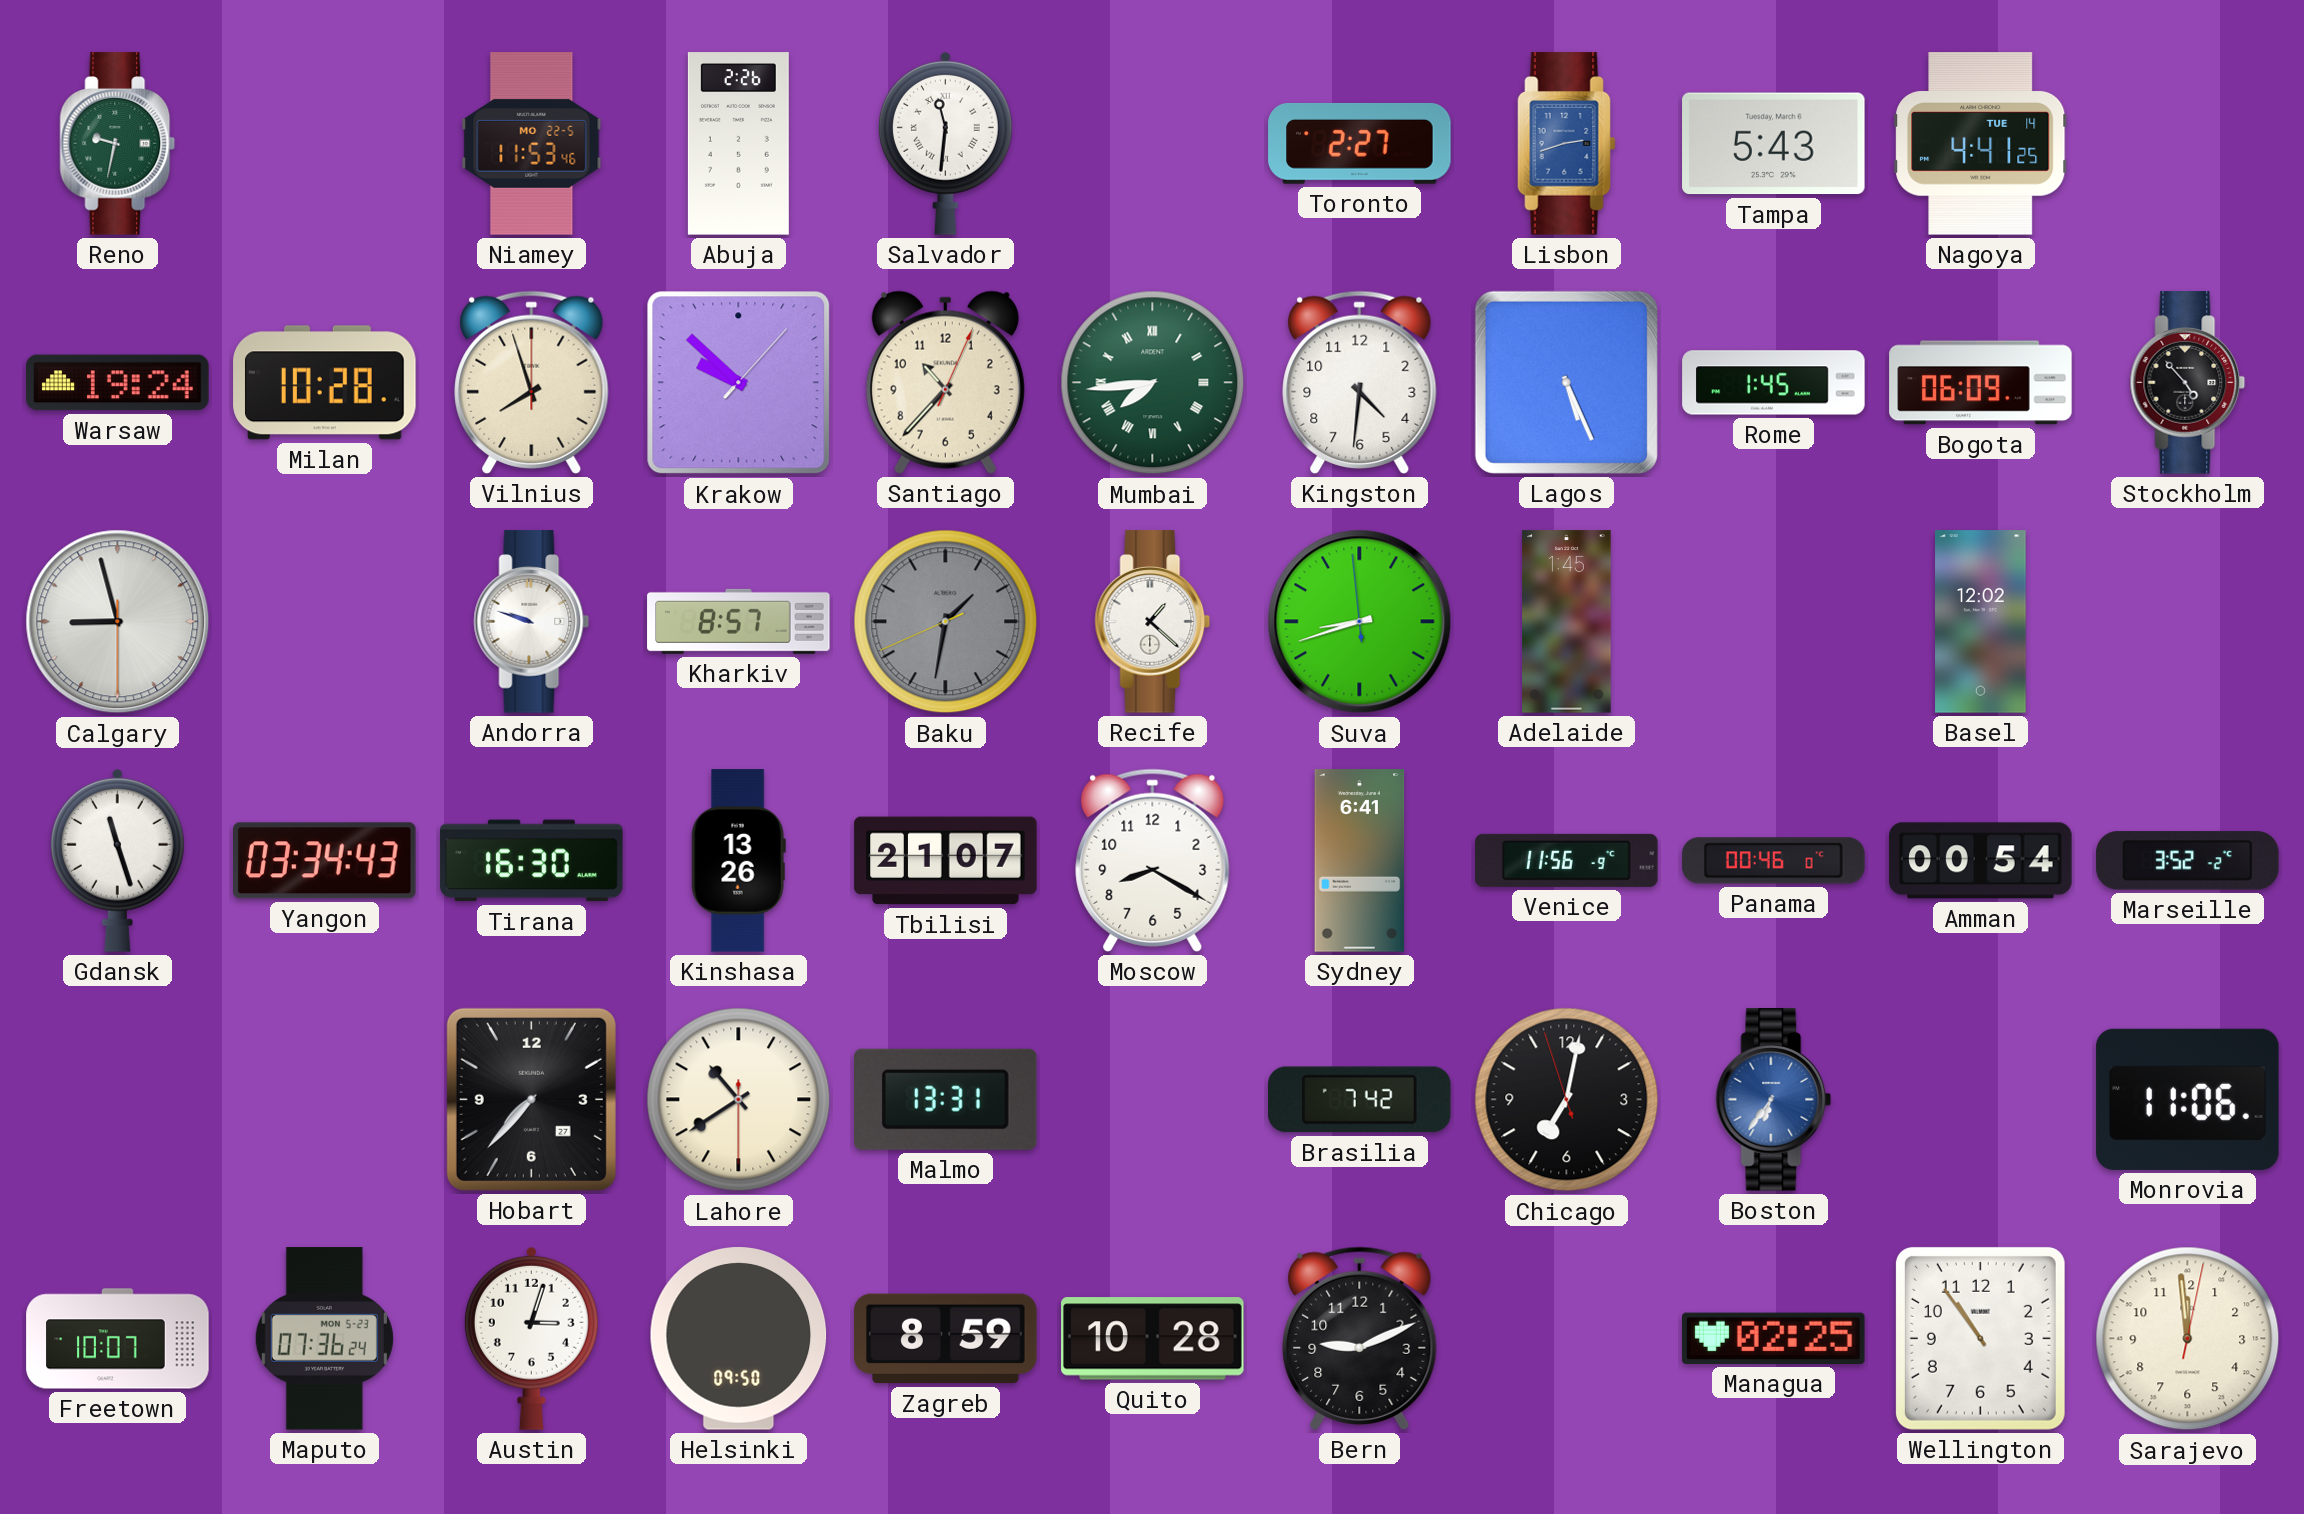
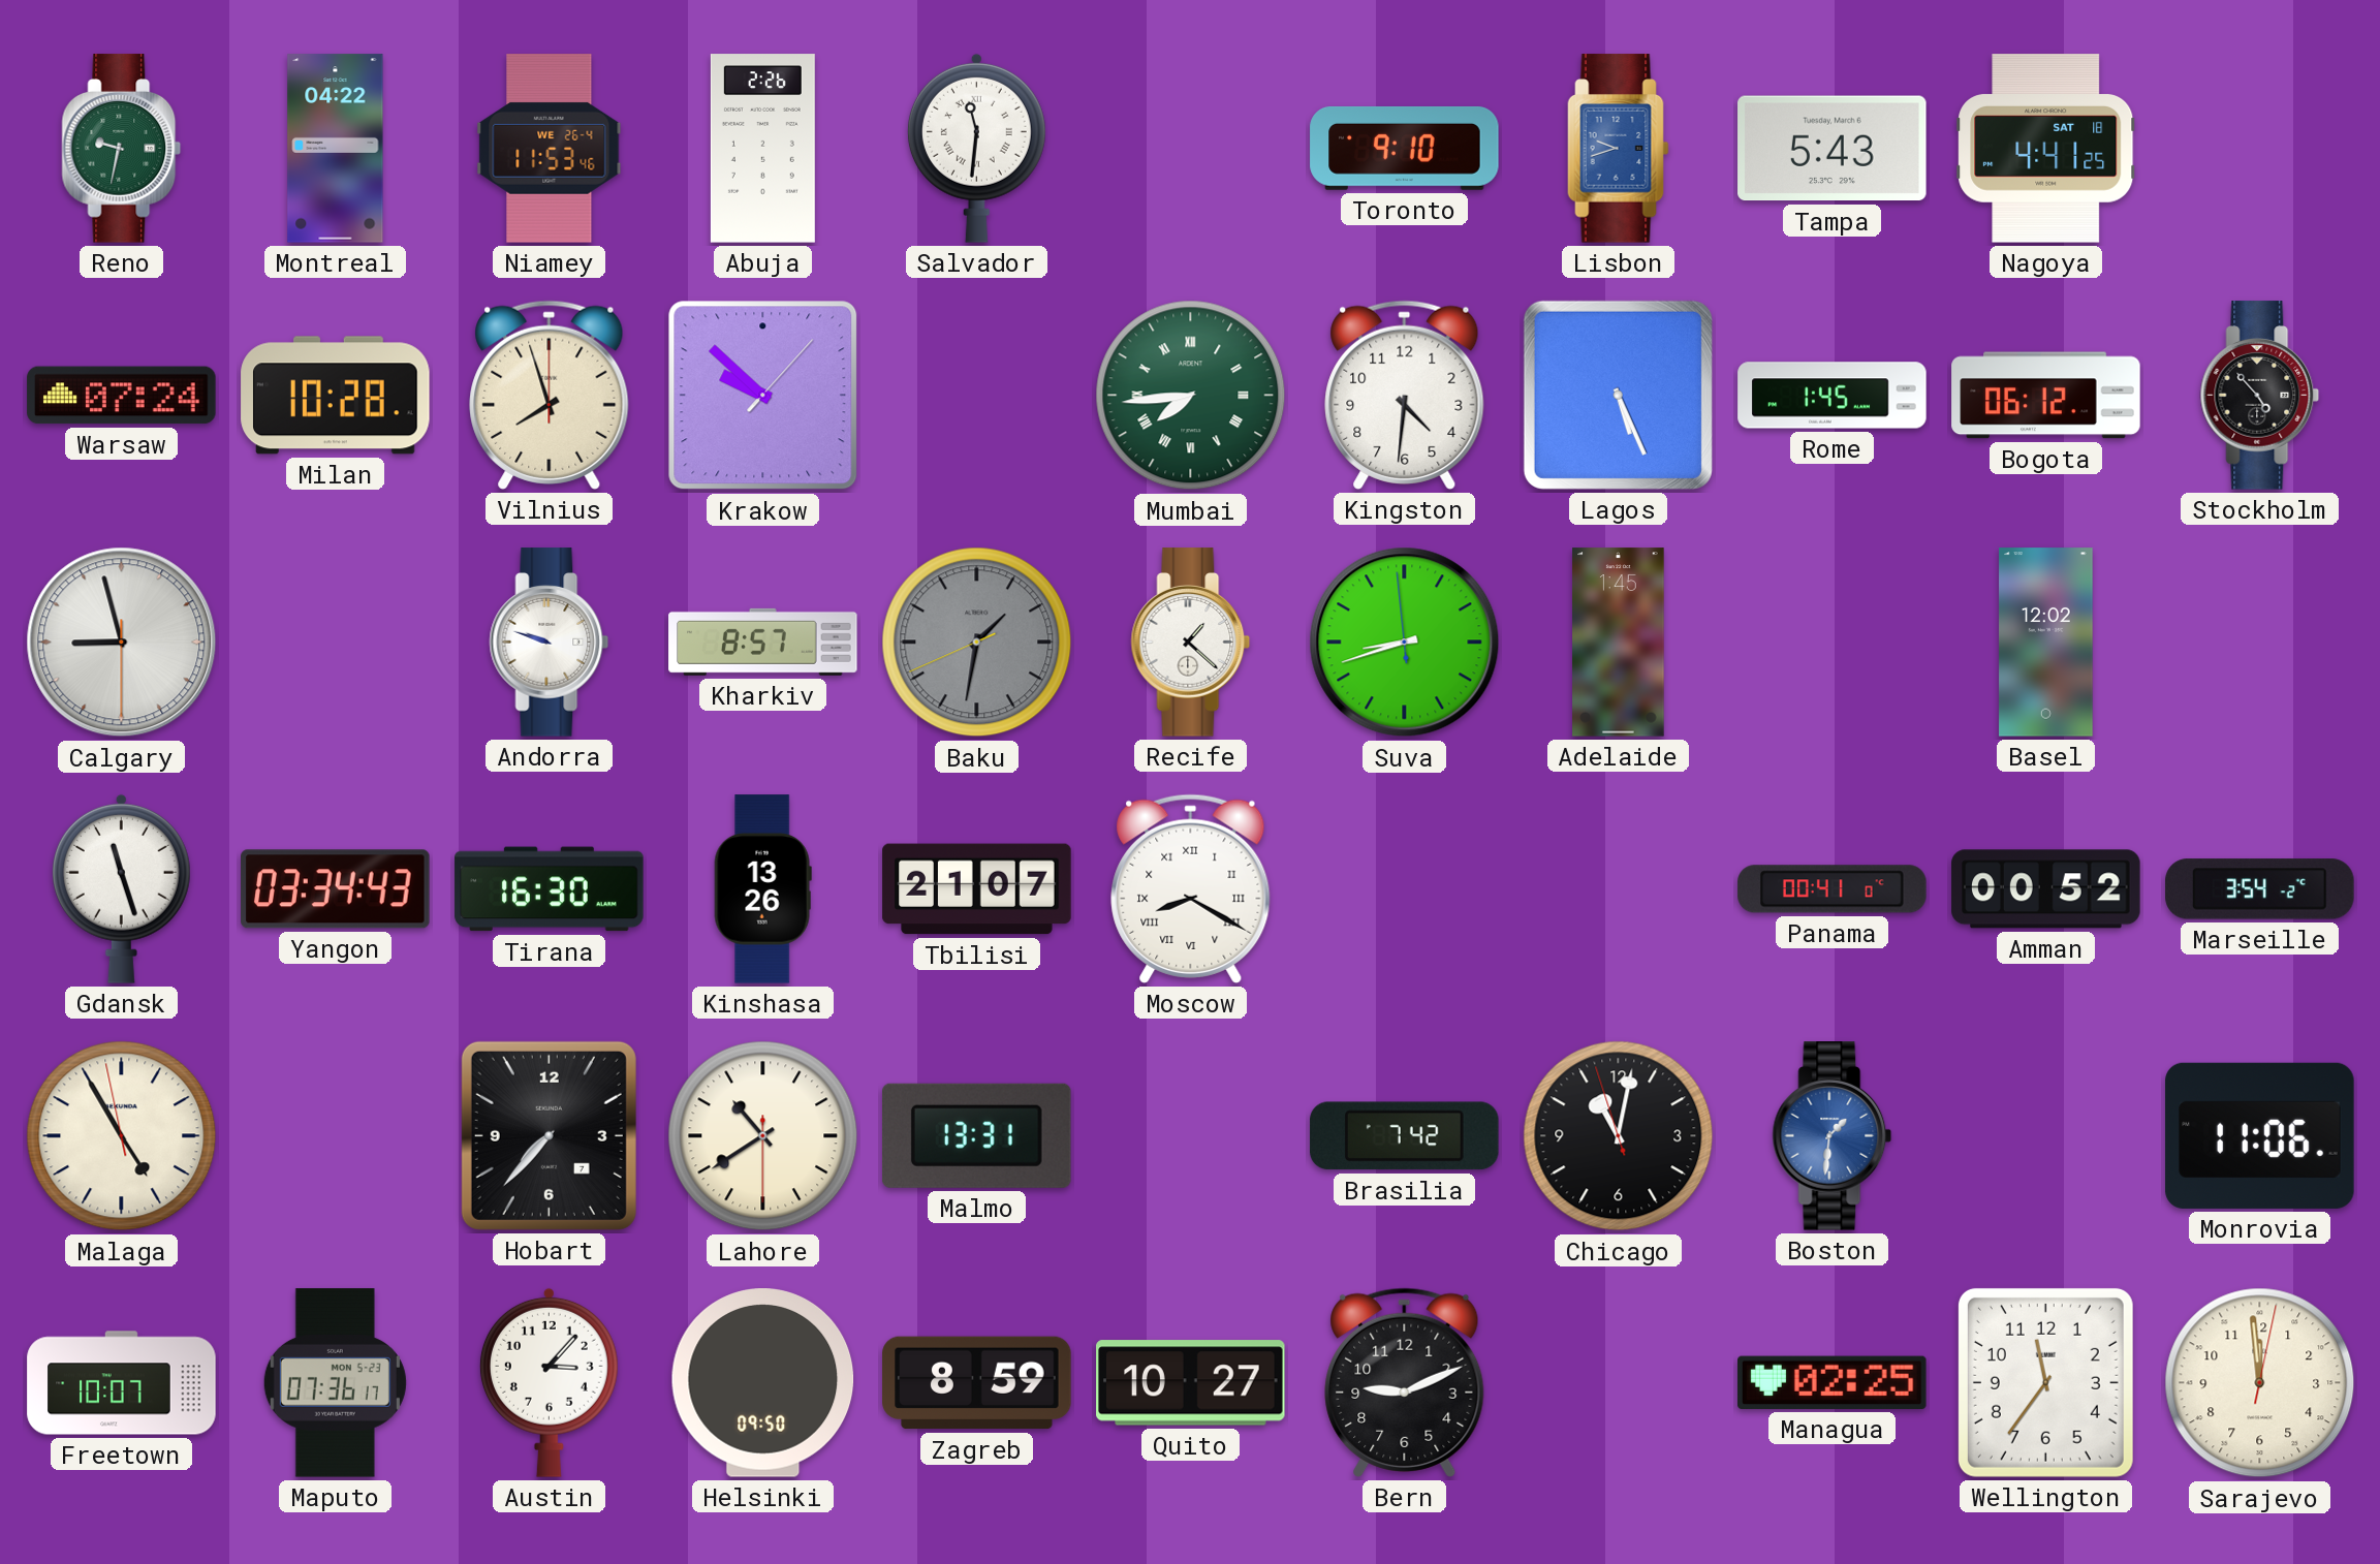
Montreal: none -> 04:22
Niamey date: MO 22-5 -> WE 26-4
Toronto: 2:27 -> 9:10
Lisbon: 2:42 -> 9:42
Nagoya date: TUE 14 -> SAT 18
Warsaw: 19:24 -> 07:24
Santiago: 10:37 -> none
Bogota: 06:09 -> 06:12
Moscow numerals: Arabic -> Roman
Sydney: 6:41 -> none
Venice: 11:56 -> none
Panama: 00:46 -> 00:41
Amman: 00:54 -> 00:52
Marseille: 3:52 -> 3:54
Malaga: none -> 4:54
Hobart date: 27 -> 7
Chicago: 7:01 -> 11:01
Boston: 6:36 -> 1:31
Maputo: 07:36:24 -> 07:36:17
Austin: 3:03 -> 3:07
Quito: 10:28 -> 10:27
Wellington: 10:54 -> 11:36
